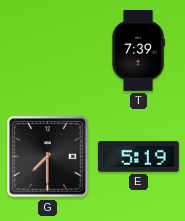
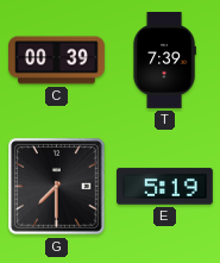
C: none -> 00:39
